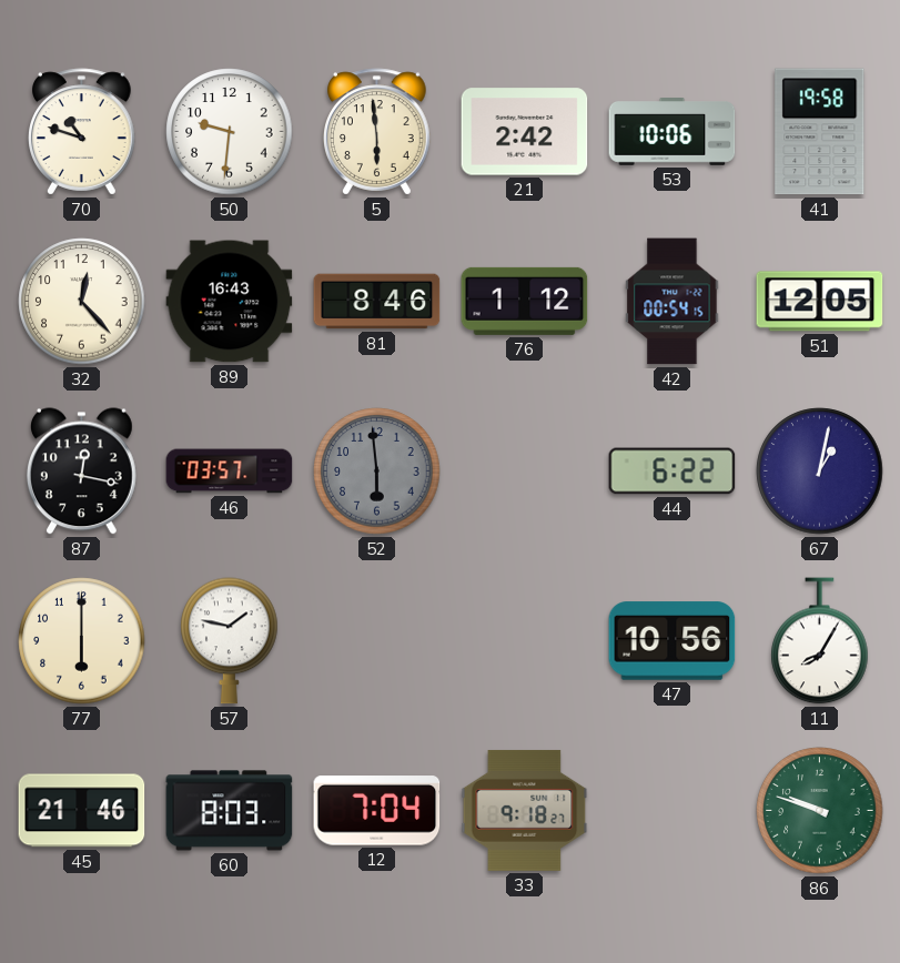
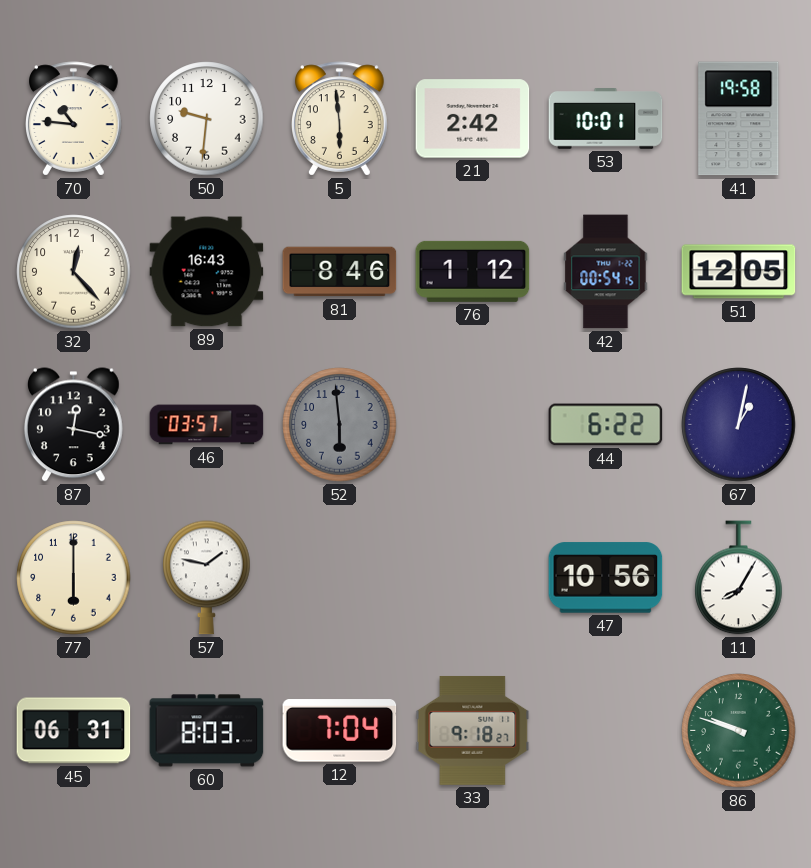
70: 10:48 -> 10:46
53: 10:06 -> 10:01
45: 21:46 -> 06:31
